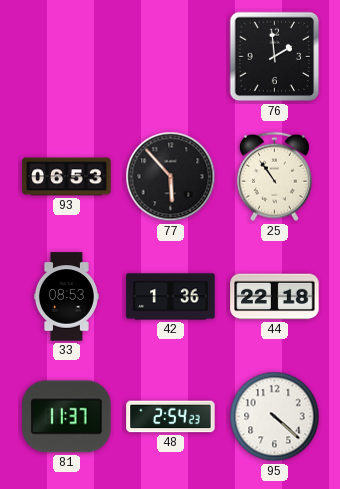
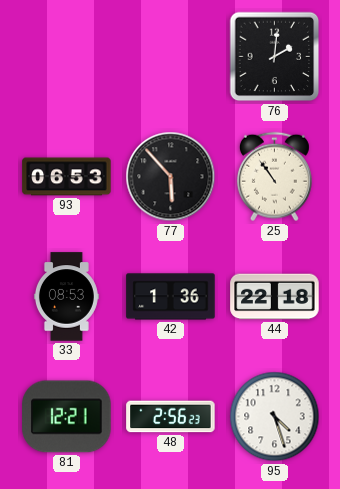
76: 1:59 -> 2:01
81: 11:37 -> 12:21
48: 2:54 -> 2:56
95: 4:22 -> 4:27
